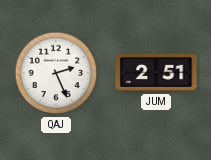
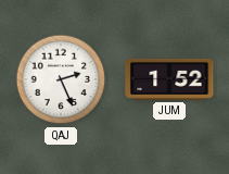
JUM: 2:51 -> 1:52
